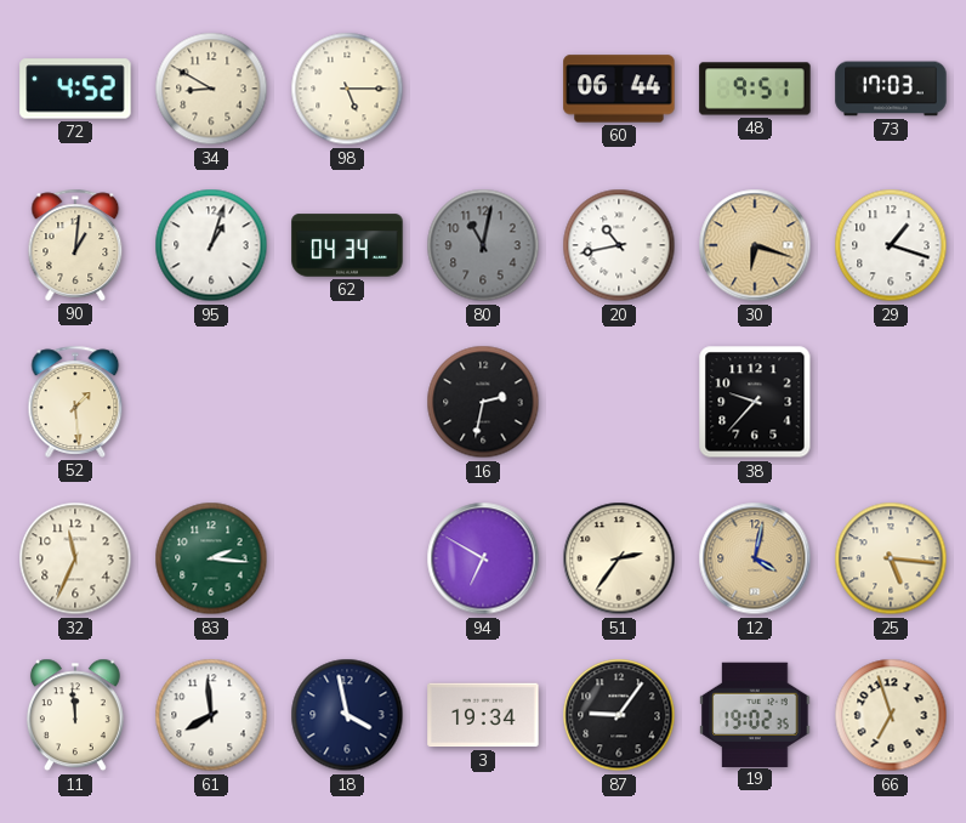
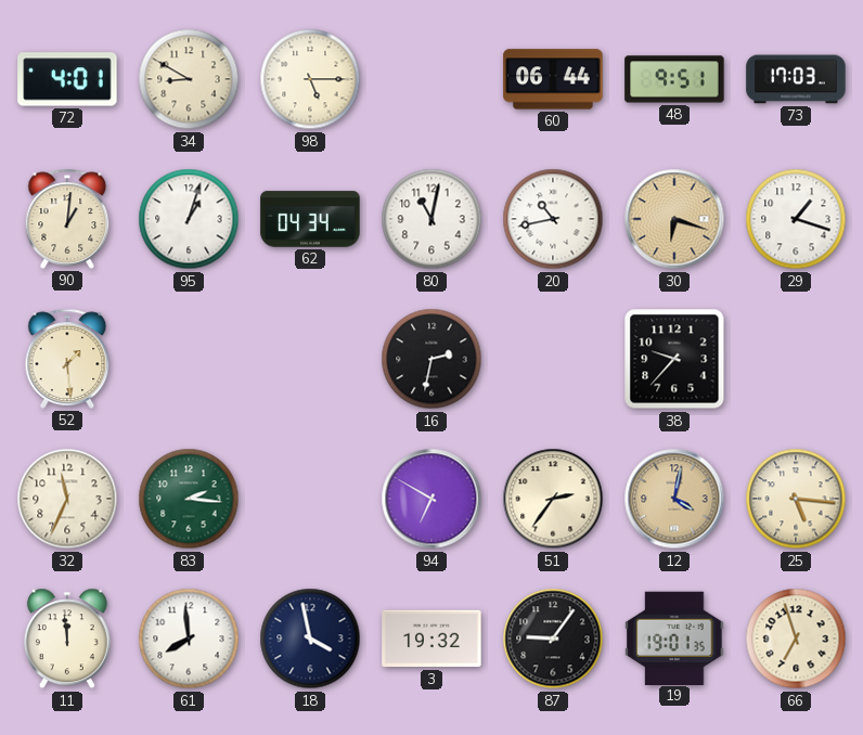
72: 4:52 -> 4:01
80 dial: grey -> white
3: 19:34 -> 19:32
19: 19:02 -> 19:01
